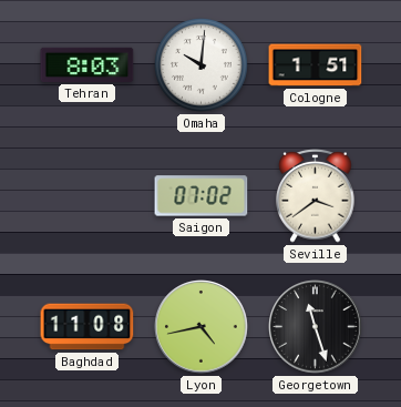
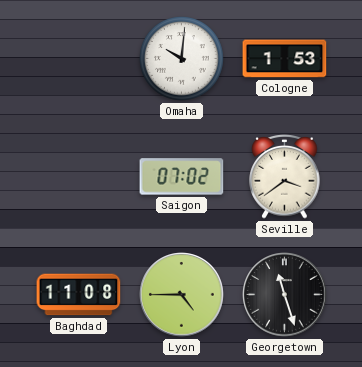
Tehran: 8:03 -> none
Cologne: 1:51 -> 1:53
Lyon: 4:43 -> 4:45
